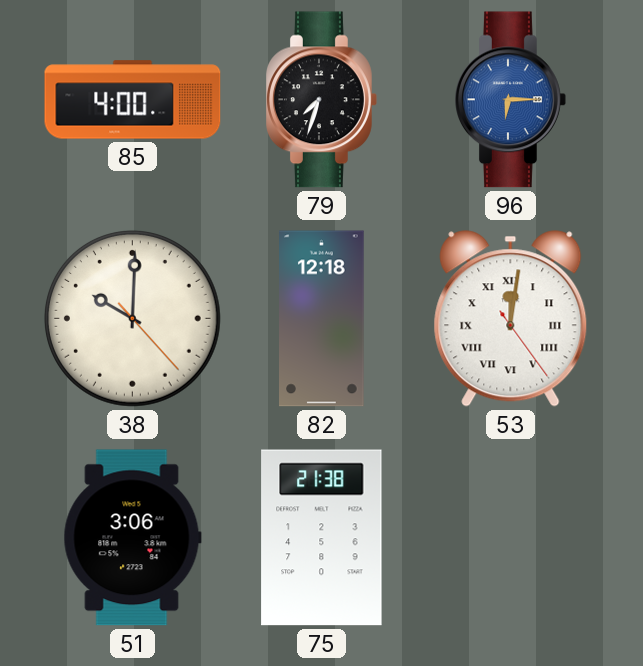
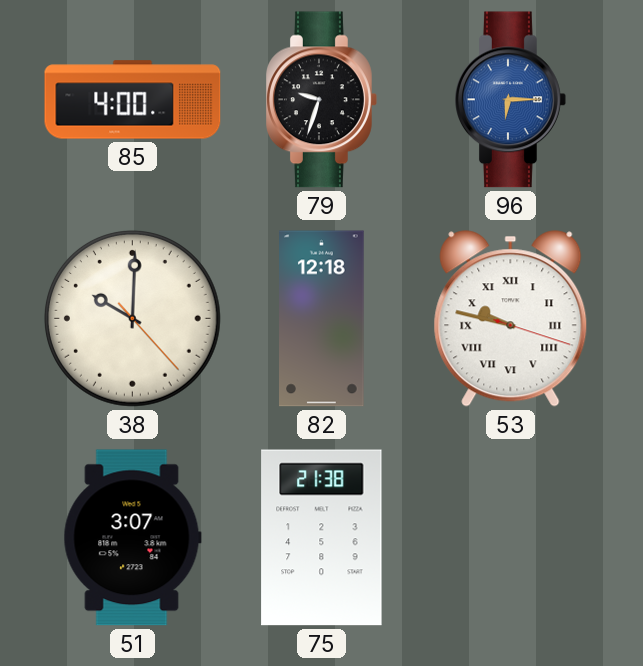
79: 7:33 -> 9:33
53: 12:01 -> 9:47
51: 3:06 -> 3:07
